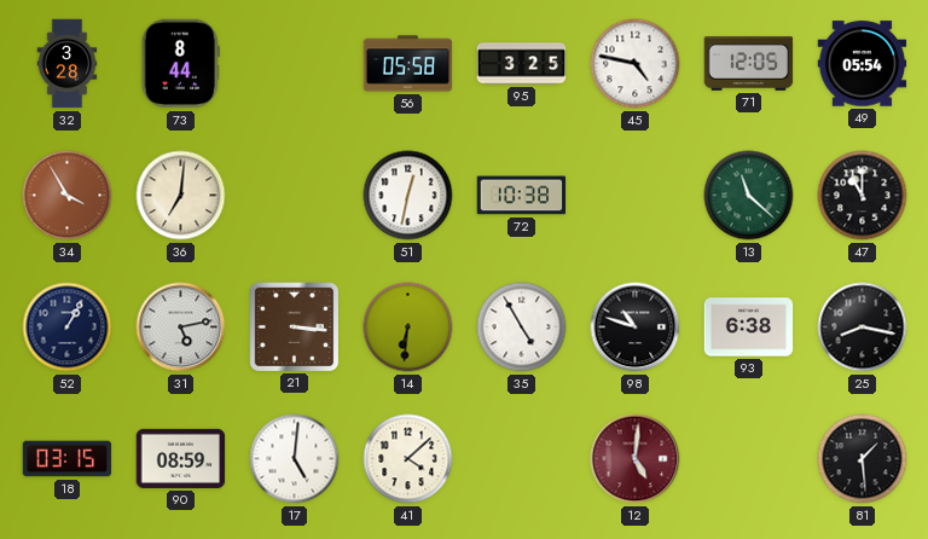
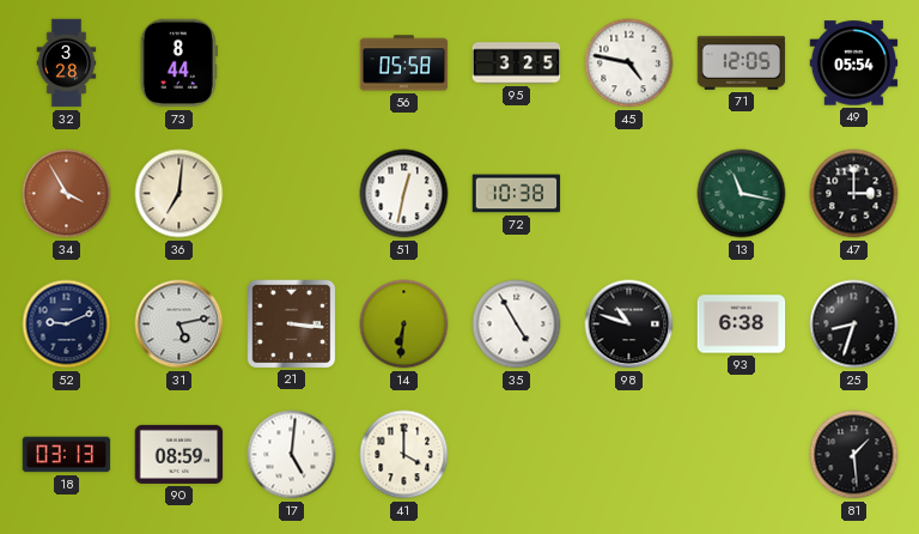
13: 11:22 -> 11:17
47: 11:00 -> 3:00
52: 1:05 -> 9:11
25: 8:17 -> 8:33
18: 03:15 -> 03:13
41: 4:08 -> 4:00
12: 5:01 -> none
